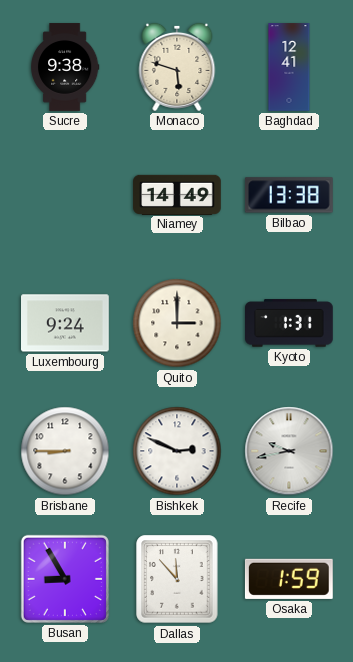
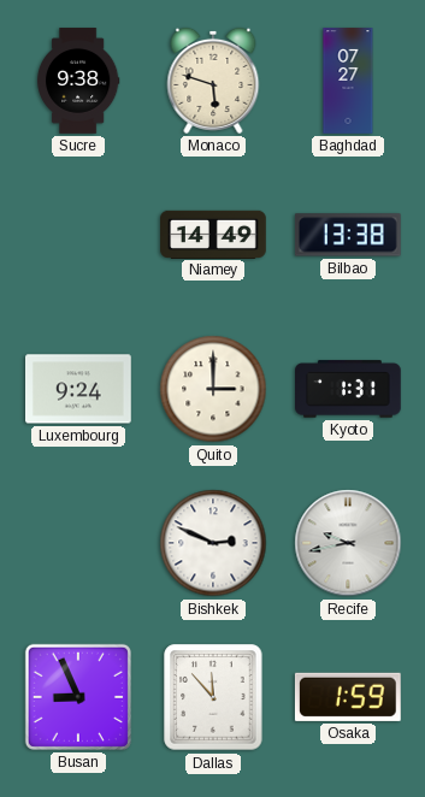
Baghdad: 12:41 -> 07:27
Brisbane: 8:45 -> none
Busan: 8:55 -> 8:56
